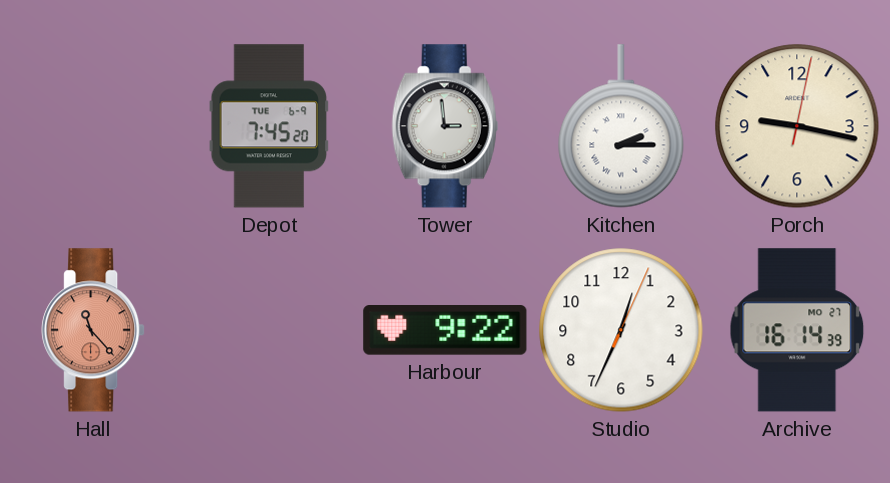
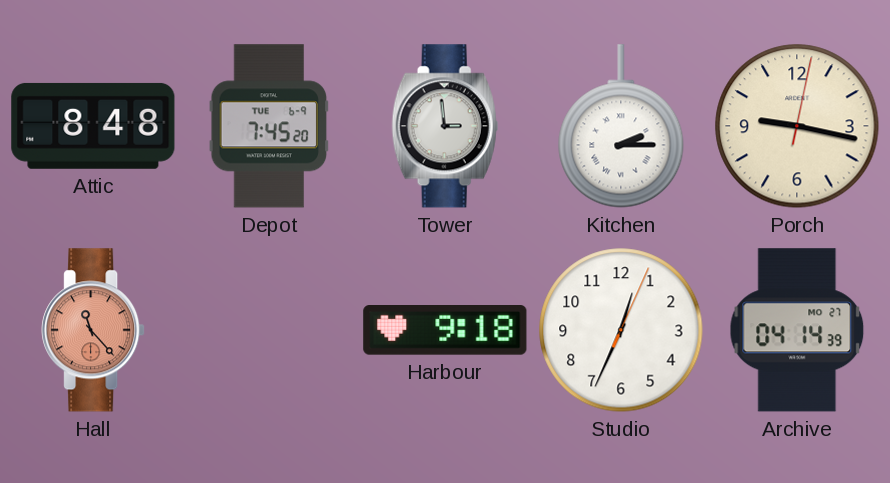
Attic: none -> 8:48
Harbour: 9:22 -> 9:18
Archive: 16:14 -> 04:14
